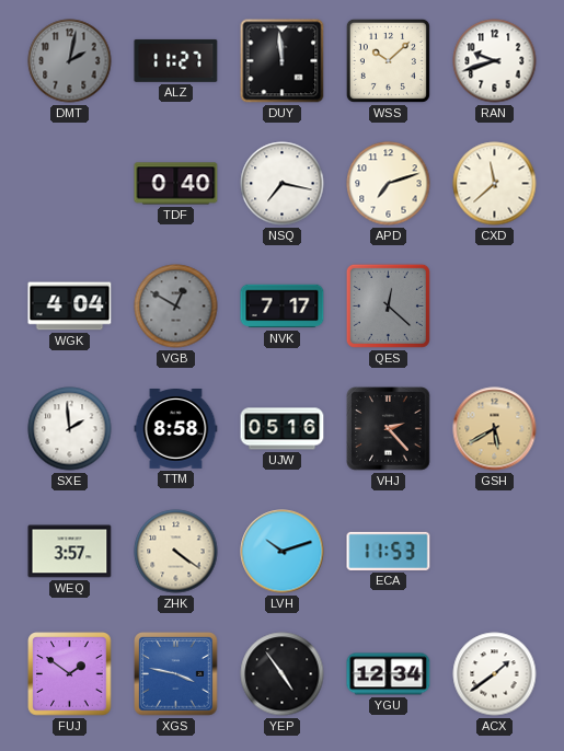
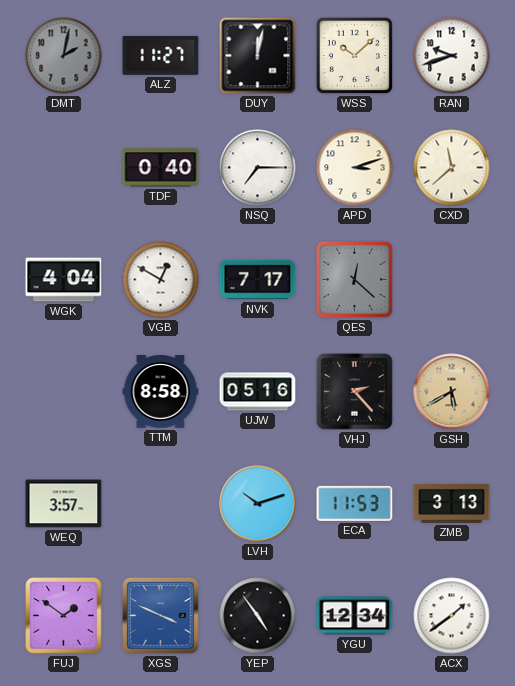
DUY: 11:59 -> 12:02
NSQ: 7:17 -> 7:15
APD: 7:12 -> 3:12
VGB dial: grey -> white
SXE: 1:59 -> none
ZHK: 4:21 -> none
ZMB: none -> 3:13
XGS: 3:47 -> 3:49
